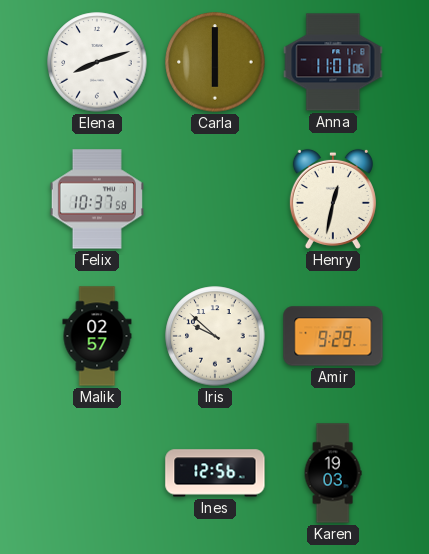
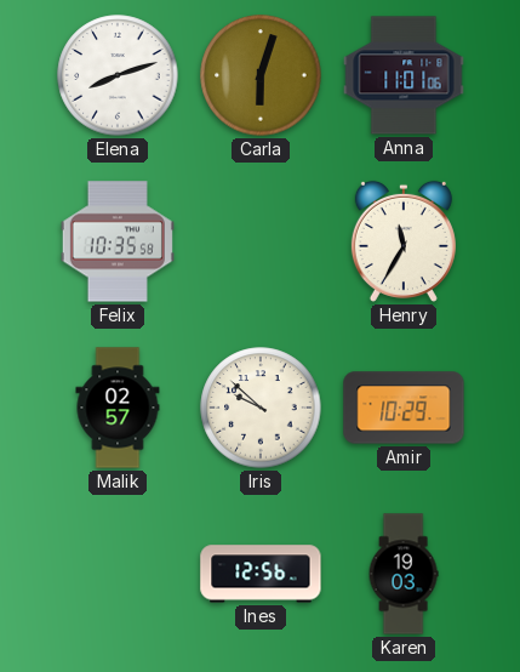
Carla: 6:00 -> 6:03
Felix: 10:37 -> 10:35
Henry: 12:32 -> 11:35
Amir: 9:29 -> 10:29
